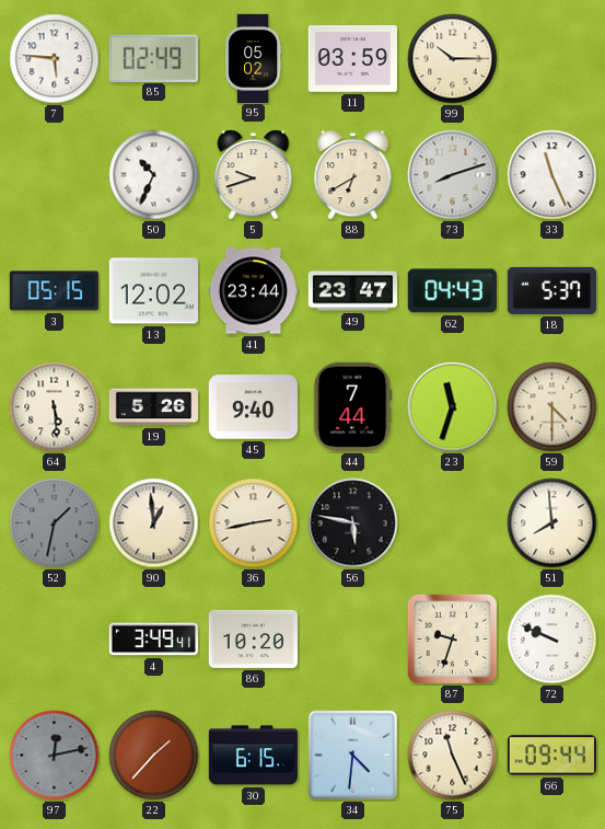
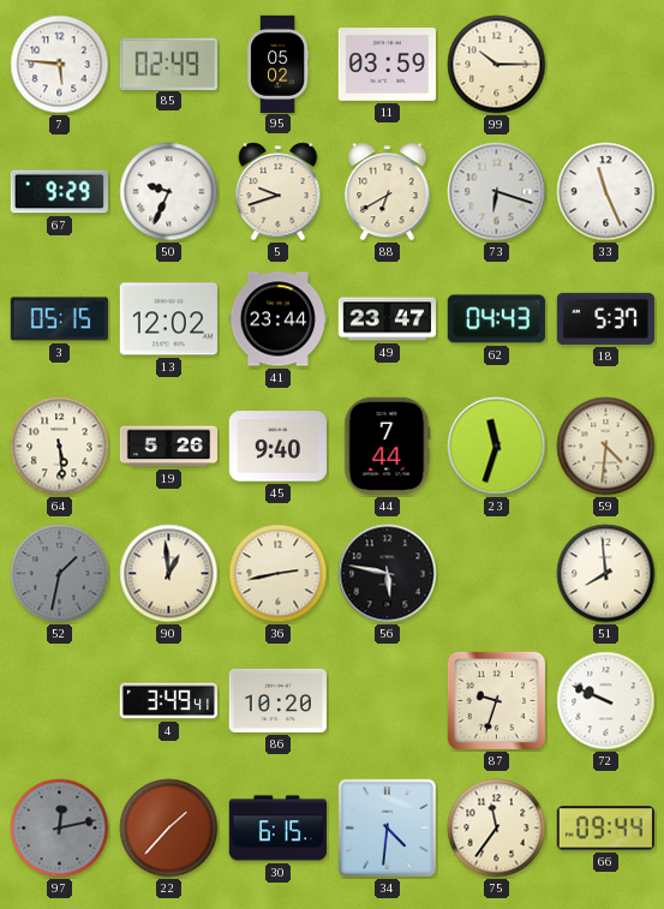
67: none -> 9:29
50: 10:34 -> 9:34
73: 8:12 -> 6:18
59: 4:30 -> 4:31
75: 11:26 -> 11:36
